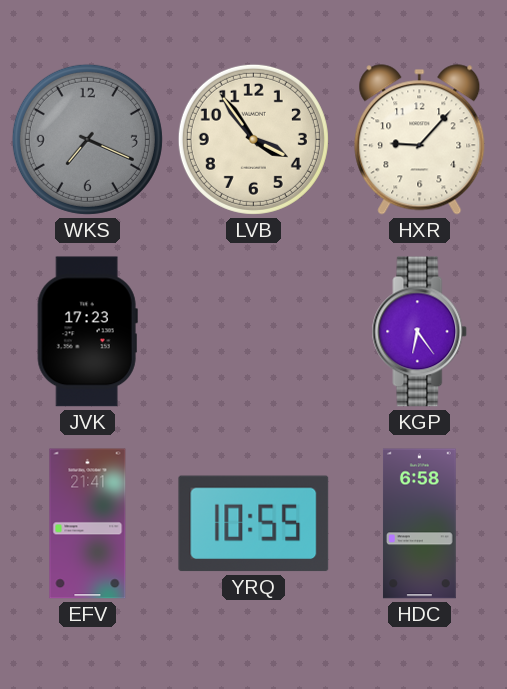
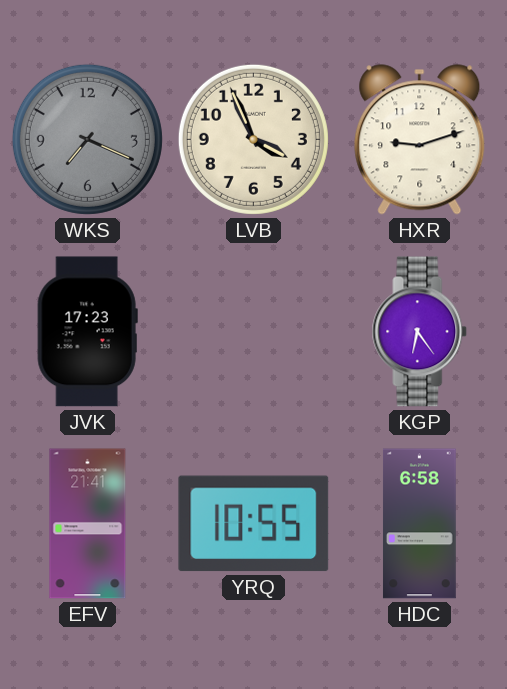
LVB: 3:54 -> 3:56
HXR: 9:07 -> 9:12
